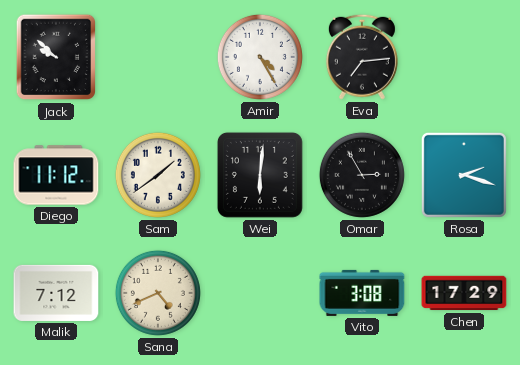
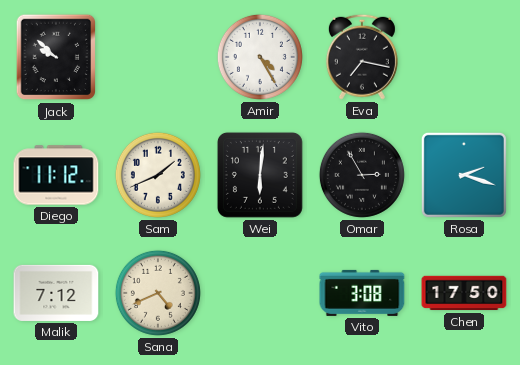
Eva: 7:14 -> 7:17
Sam: 1:39 -> 1:41
Chen: 17:29 -> 17:50
